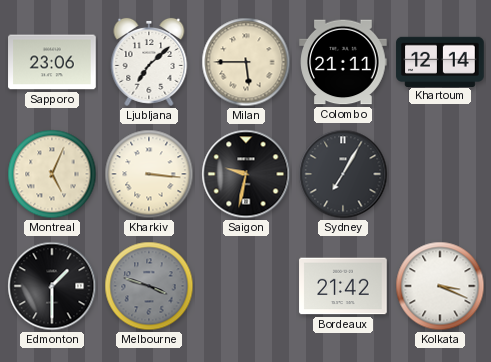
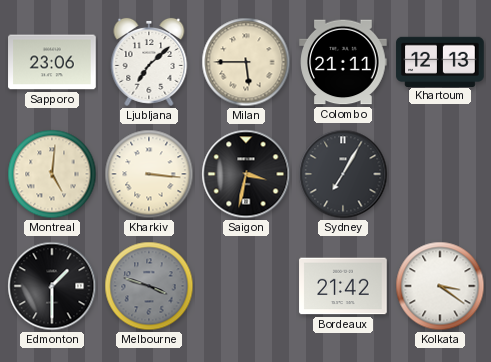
Khartoum: 12:14 -> 12:13
Montreal: 5:04 -> 5:01
Saigon: 9:32 -> 3:32
Kolkata: 3:19 -> 3:21
